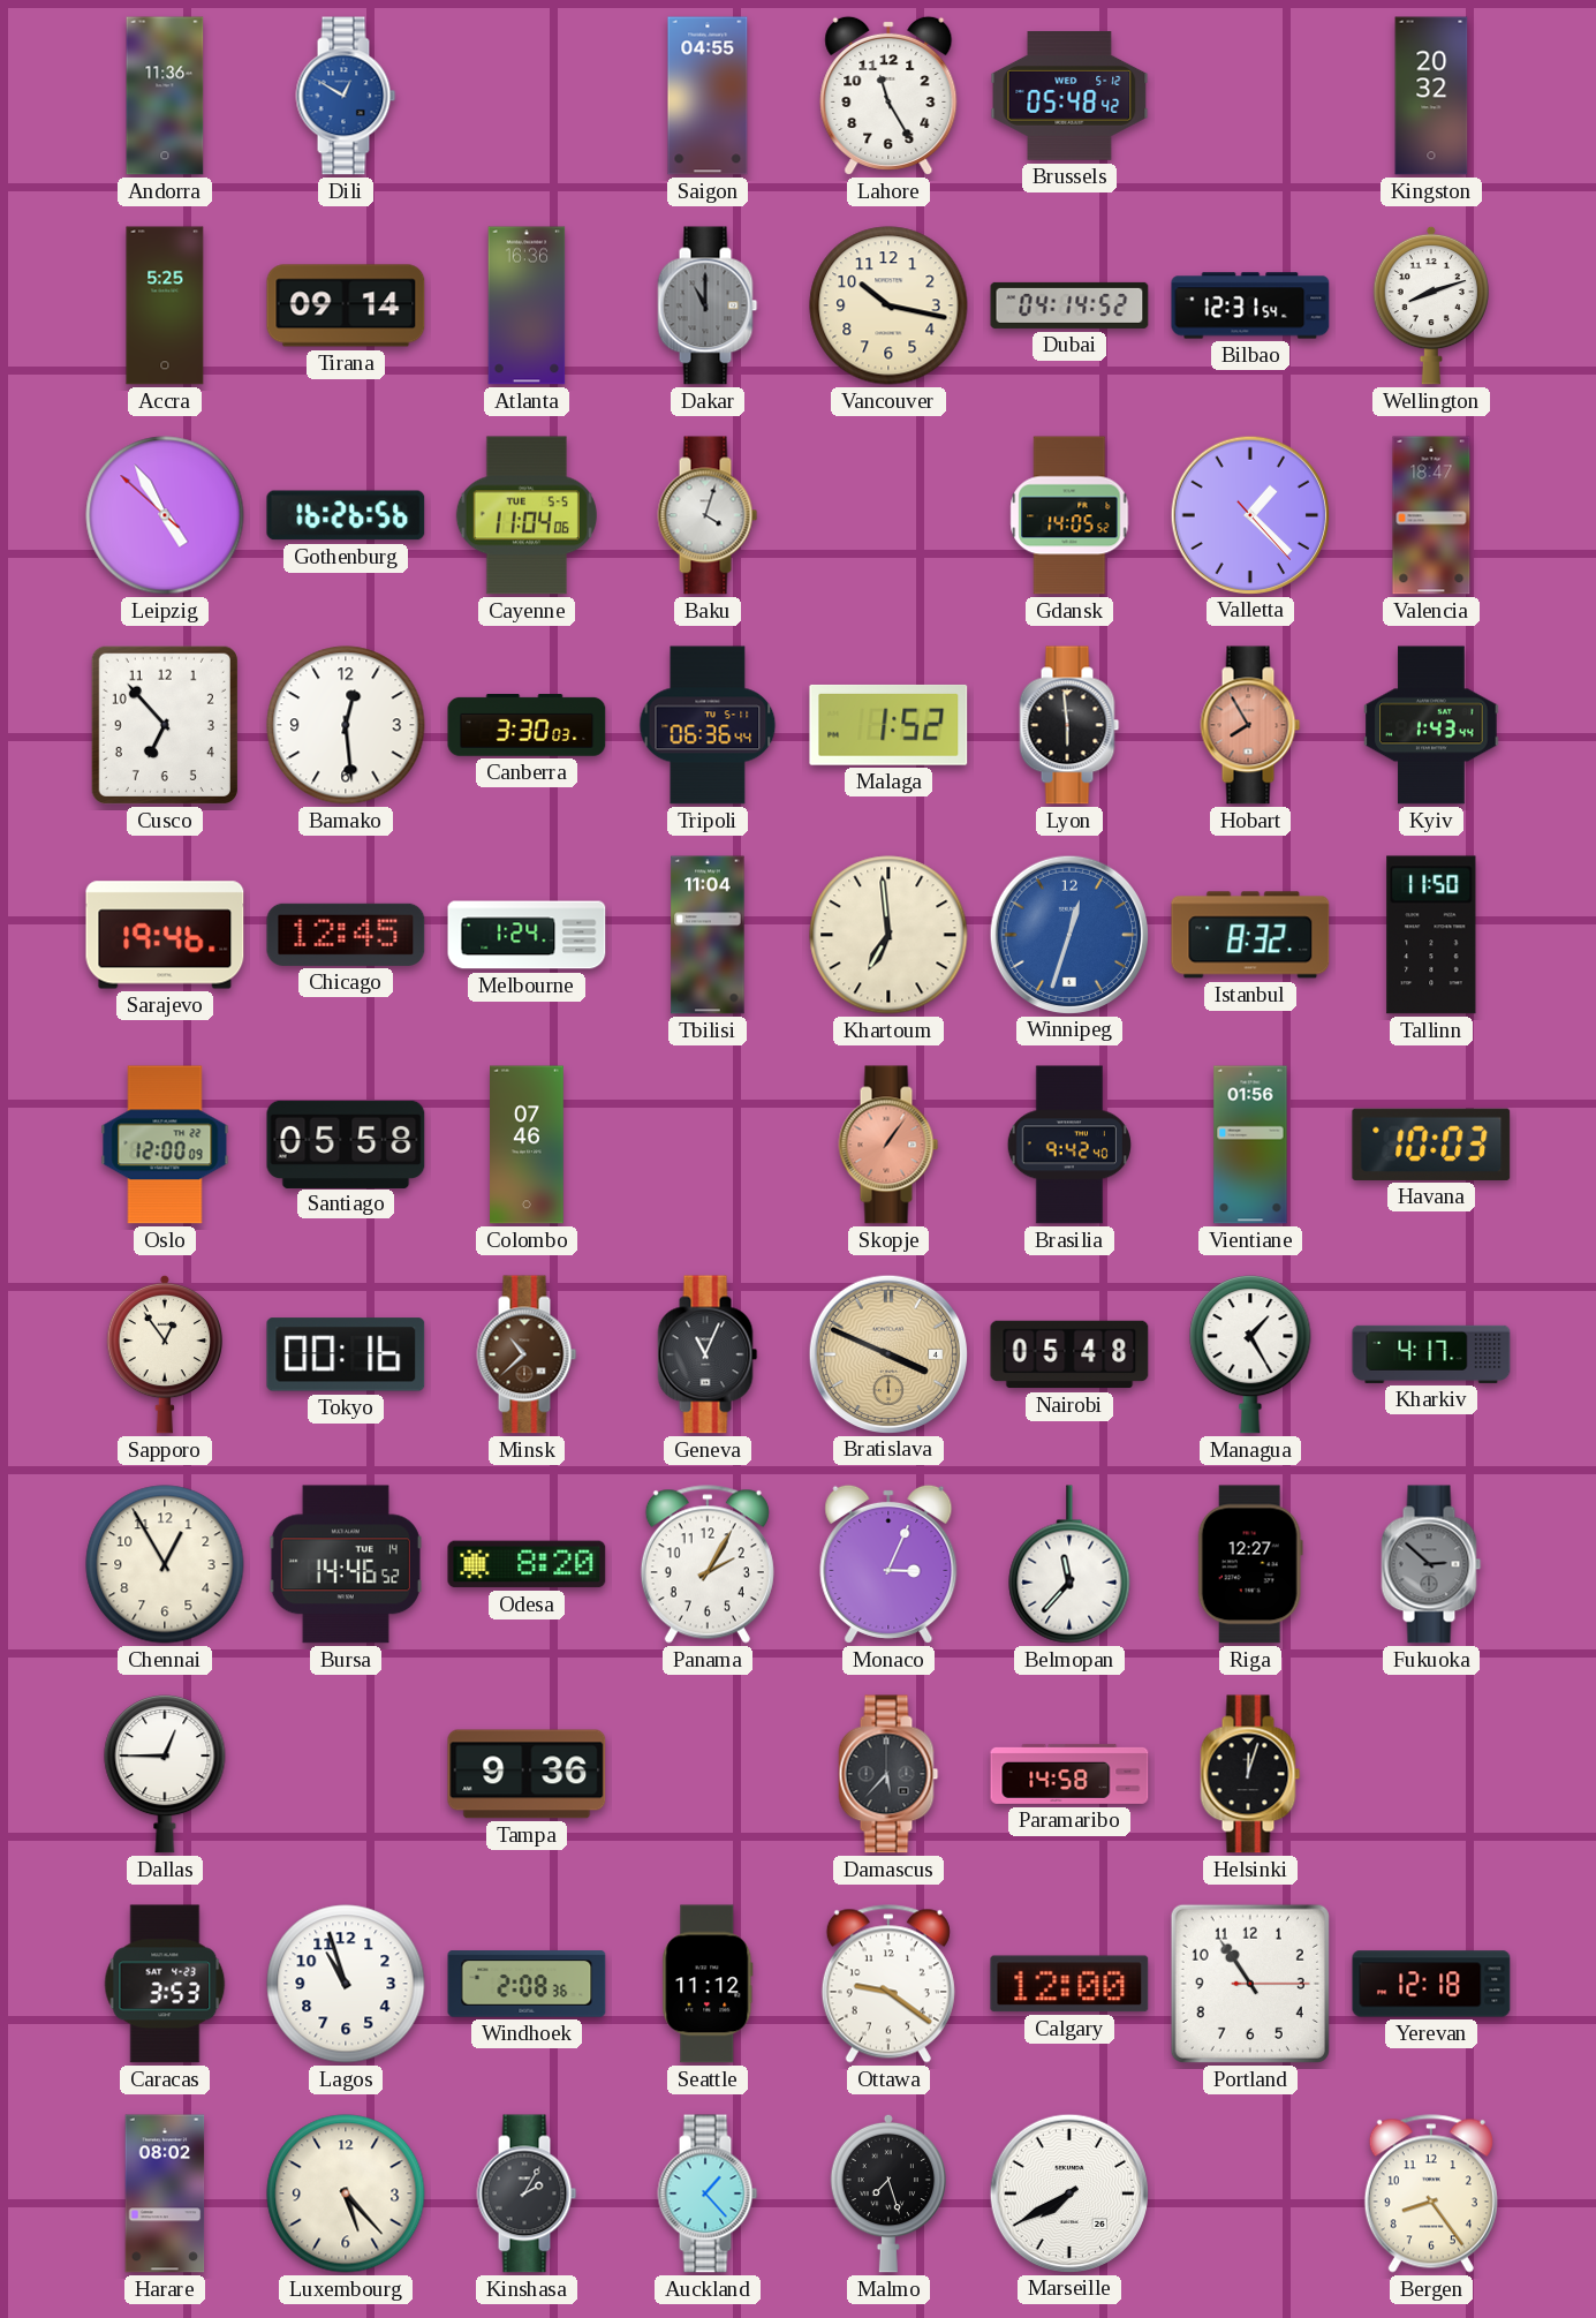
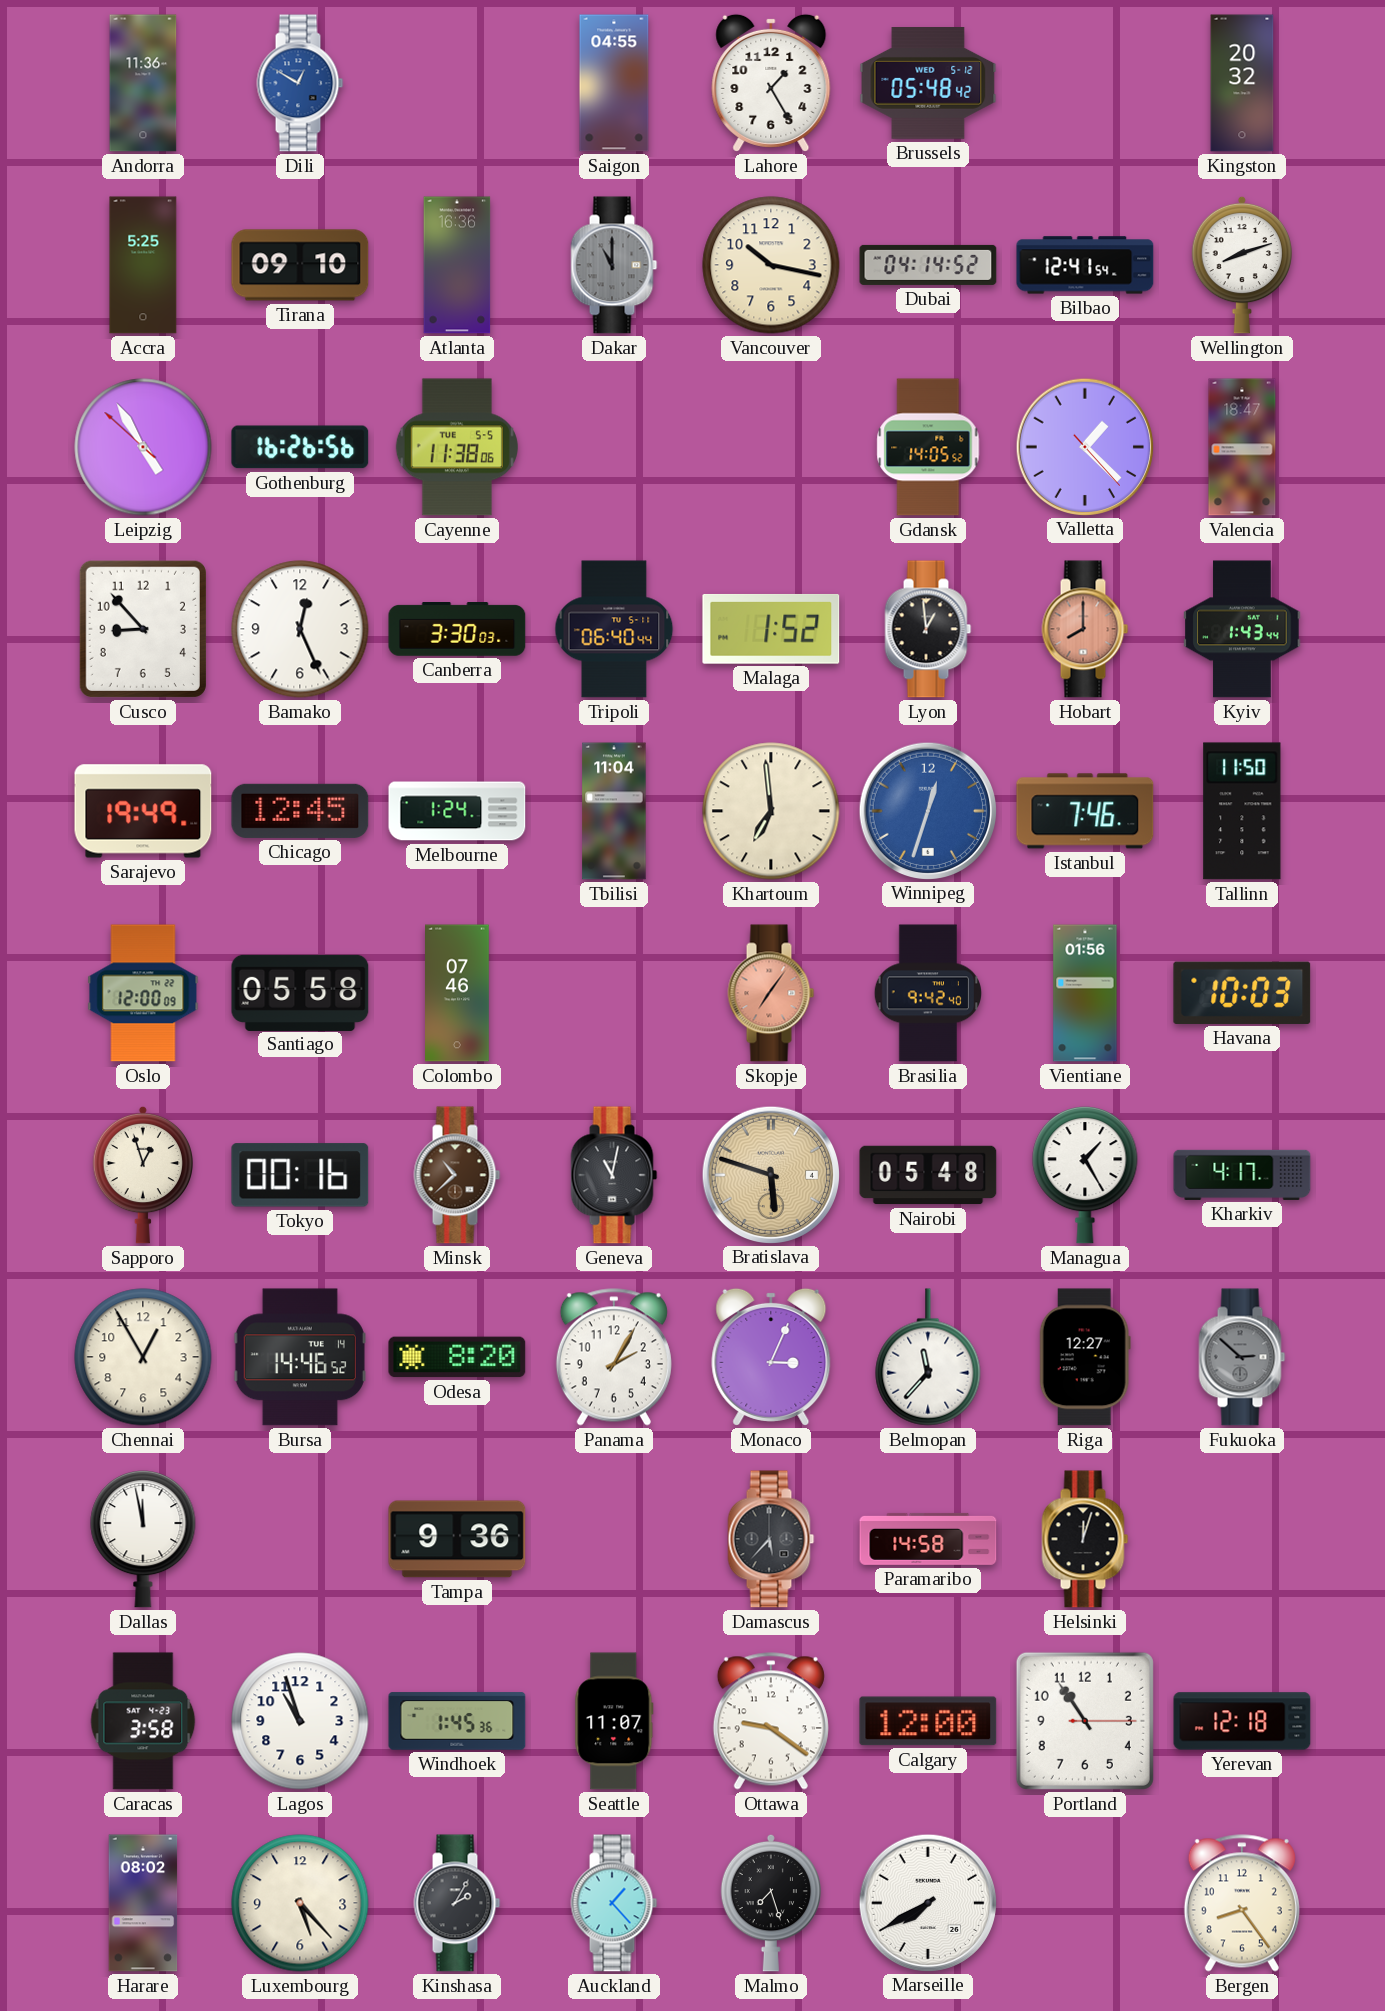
Lahore: 11:25 -> 1:25
Tirana: 09:14 -> 09:10
Bilbao: 12:31 -> 12:41
Cayenne: 11:04 -> 11:38
Baku: 4:03 -> none
Cusco: 6:53 -> 8:53
Bamako: 12:29 -> 12:26
Tripoli: 06:36 -> 06:40
Lyon: 5:59 -> 12:59
Hobart: 7:55 -> 8:00
Sarajevo: 19:46 -> 19:49
Istanbul: 8:32 -> 7:46
Skopje: 1:06 -> 7:06
Sapporo: 12:54 -> 12:57
Geneva: 11:04 -> 11:02
Bratislava: 3:49 -> 5:48
Dallas: 12:45 -> 11:58
Caracas: 3:53 -> 3:58
Windhoek: 2:08 -> 1:45
Seattle: 11:12 -> 11:07
